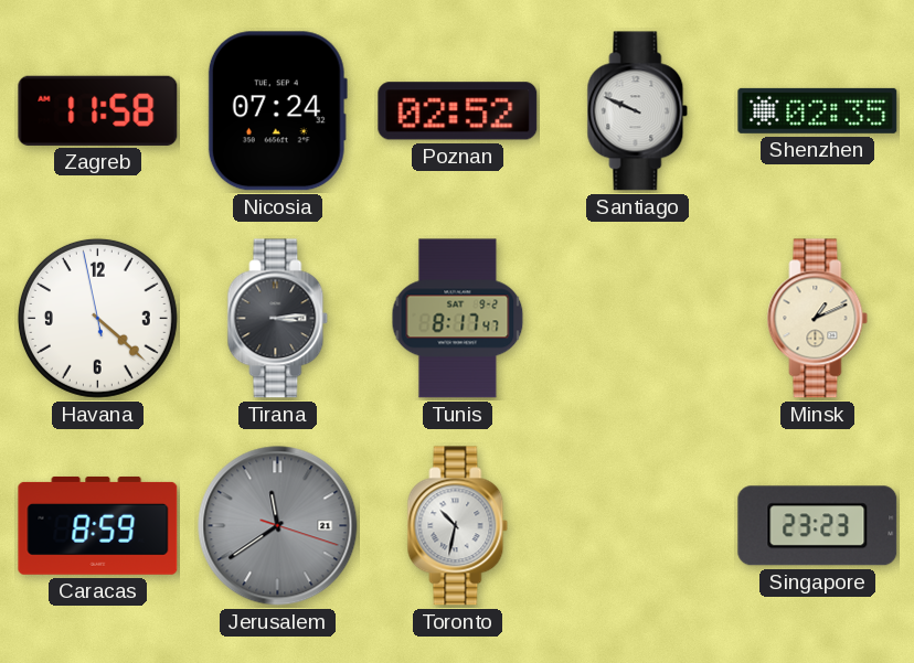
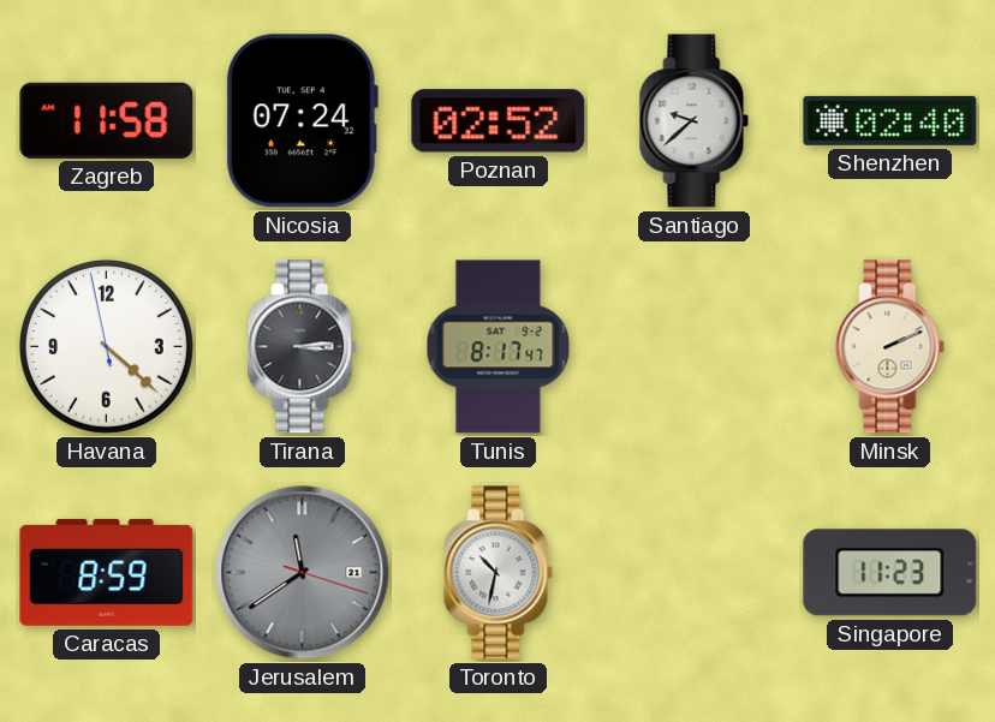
Santiago: 9:49 -> 9:38
Shenzhen: 02:35 -> 02:40
Minsk: 1:11 -> 2:11
Singapore: 23:23 -> 11:23
